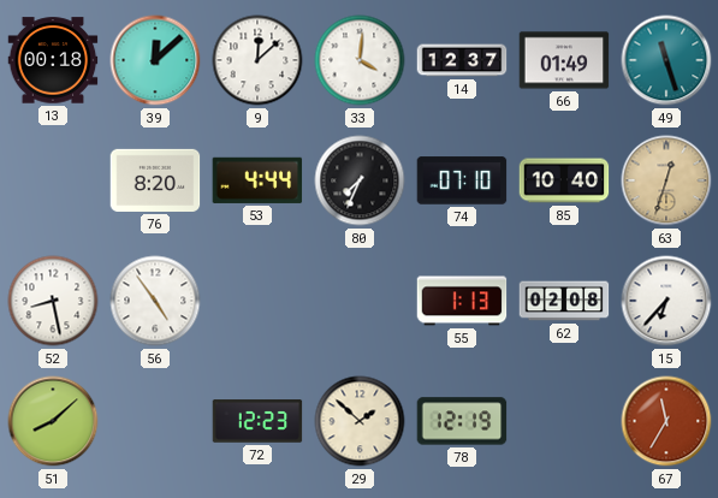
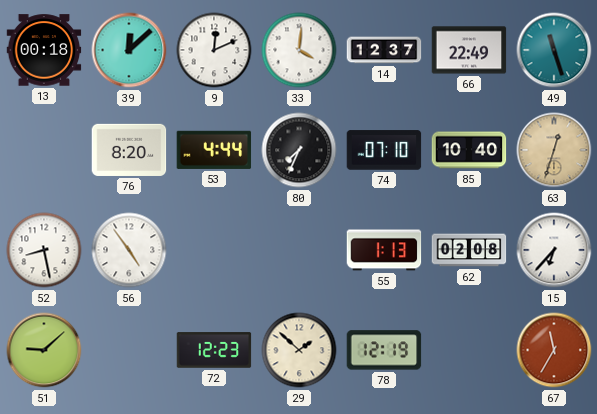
9: 12:08 -> 12:11
66: 01:49 -> 22:49
51: 8:08 -> 9:08
